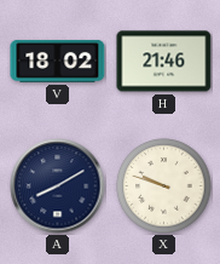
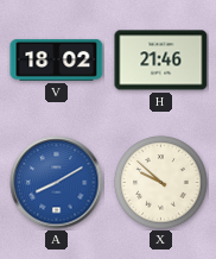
A dial: navy -> blue
X: 9:48 -> 9:52
